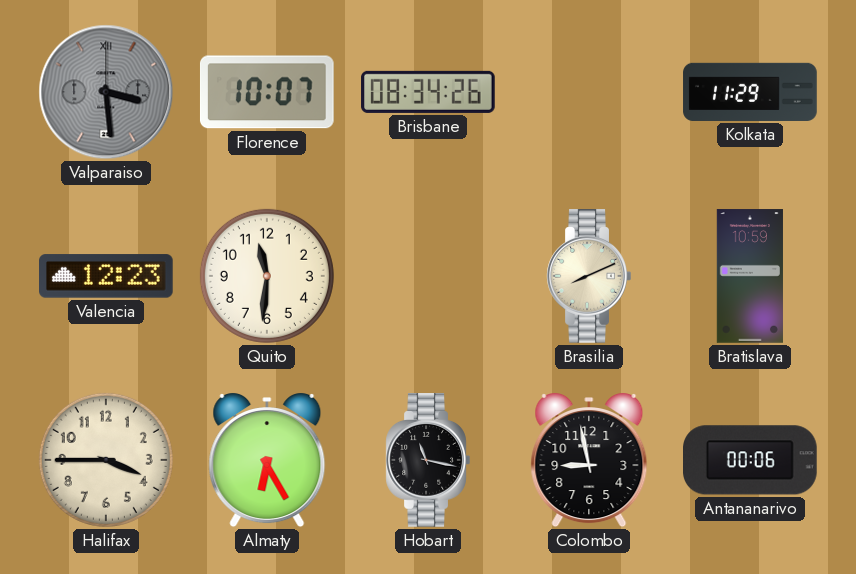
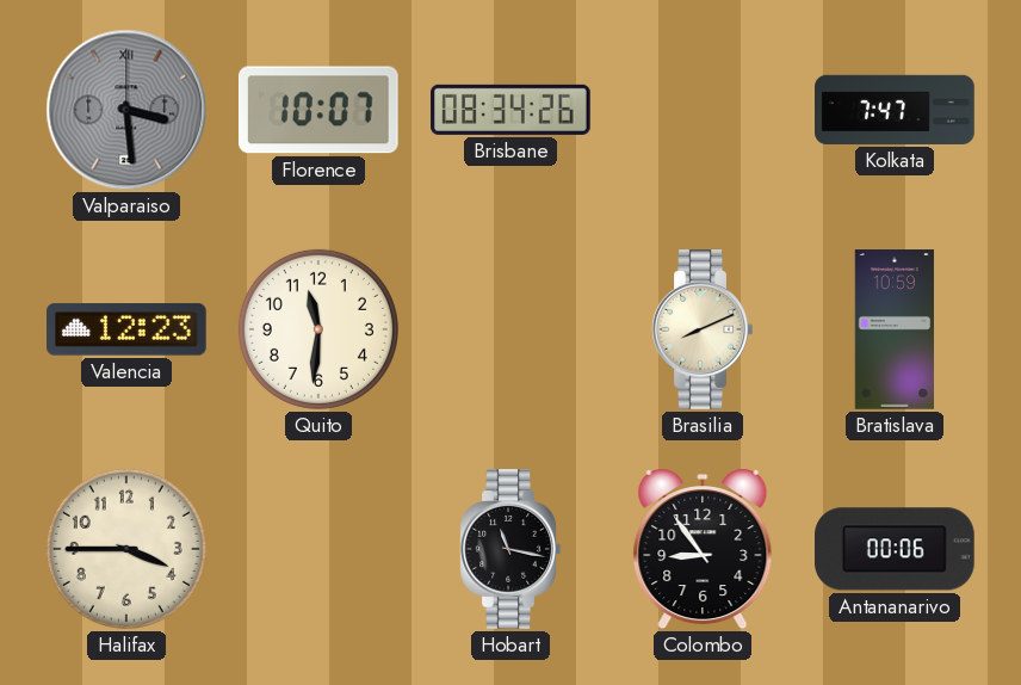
Kolkata: 11:29 -> 7:47
Almaty: 6:25 -> none
Colombo: 8:58 -> 8:54
